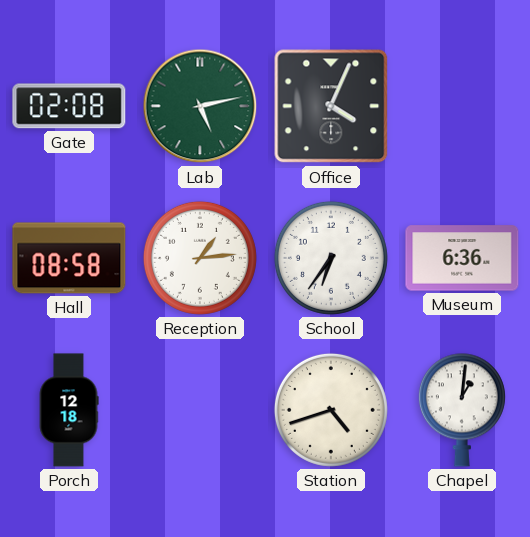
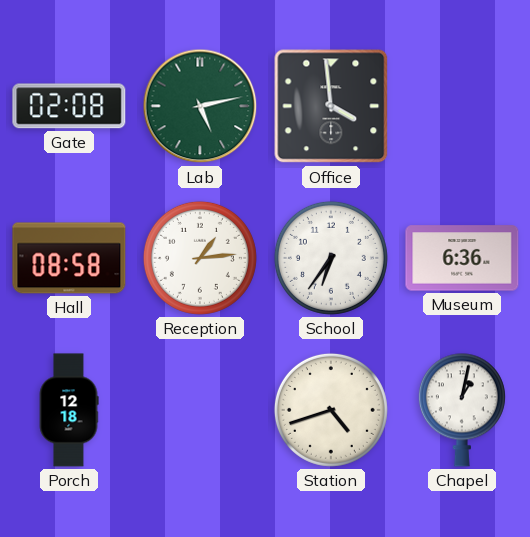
Office: 4:04 -> 3:59
Chapel: 1:01 -> 1:02
